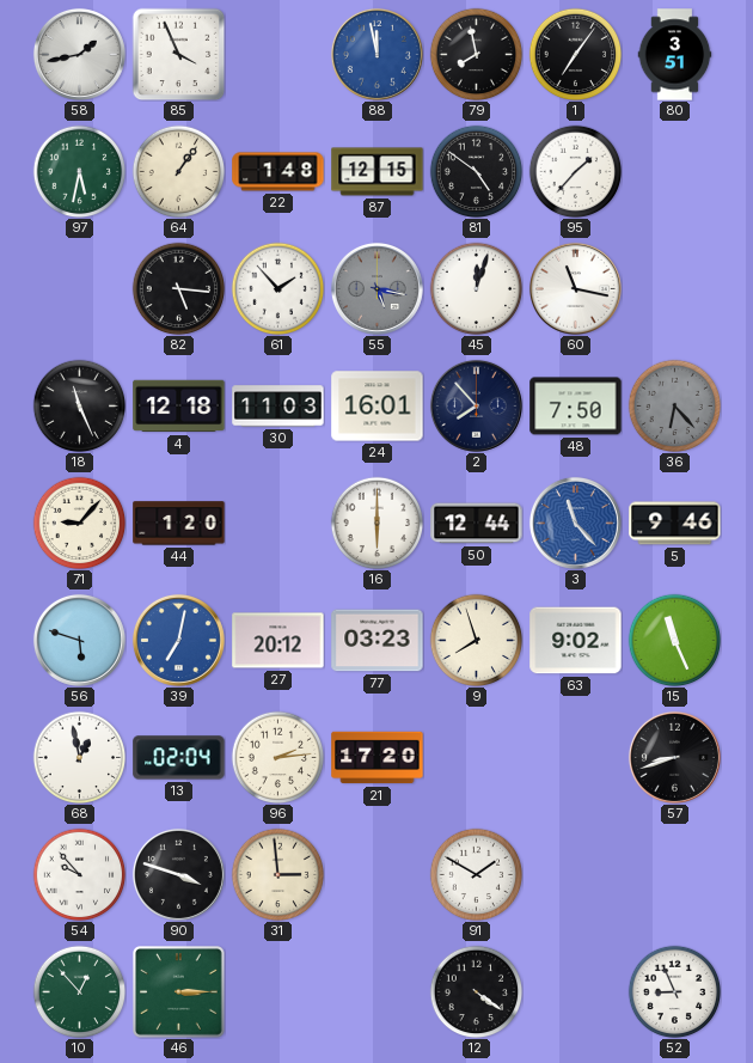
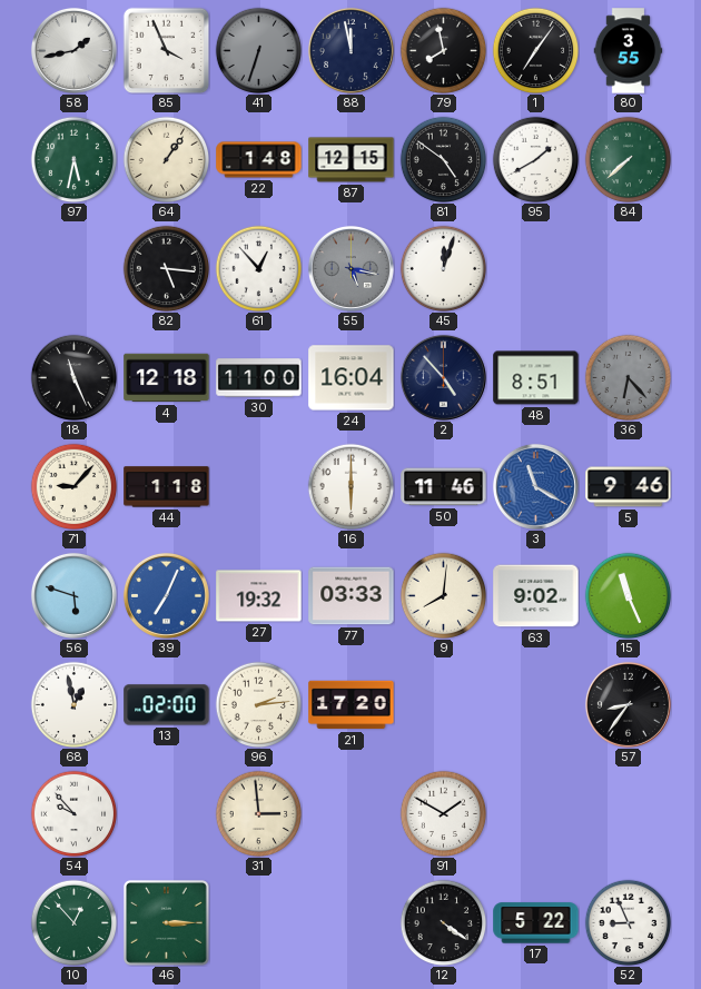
41: none -> 6:33
88 dial: blue -> navy
80: 3:51 -> 3:55
95: 1:37 -> 1:40
84: none -> 7:38
61: 1:53 -> 12:53
60: 11:17 -> none
30: 11:03 -> 11:00
24: 16:01 -> 16:04
2: 7:53 -> 4:53
48: 7:50 -> 8:51
44: 1:20 -> 1:18
50: 12:44 -> 11:46
3: 11:23 -> 11:20
39: 7:02 -> 7:04
27: 20:12 -> 19:32
77: 03:23 -> 03:33
9: 7:57 -> 8:01
13: 02:04 -> 02:00
57: 8:42 -> 8:36
90: 3:48 -> none
17: none -> 5:22
